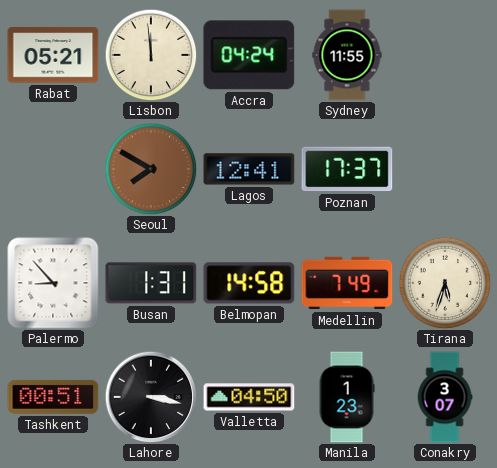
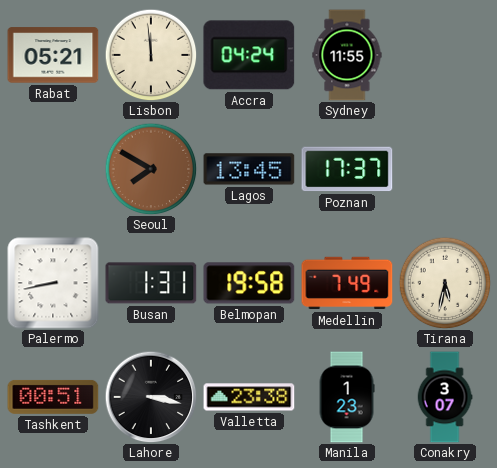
Lagos: 12:41 -> 13:45
Palermo: 8:53 -> 8:43
Belmopan: 14:58 -> 19:58
Tirana: 5:33 -> 5:32
Valletta: 04:50 -> 23:38
